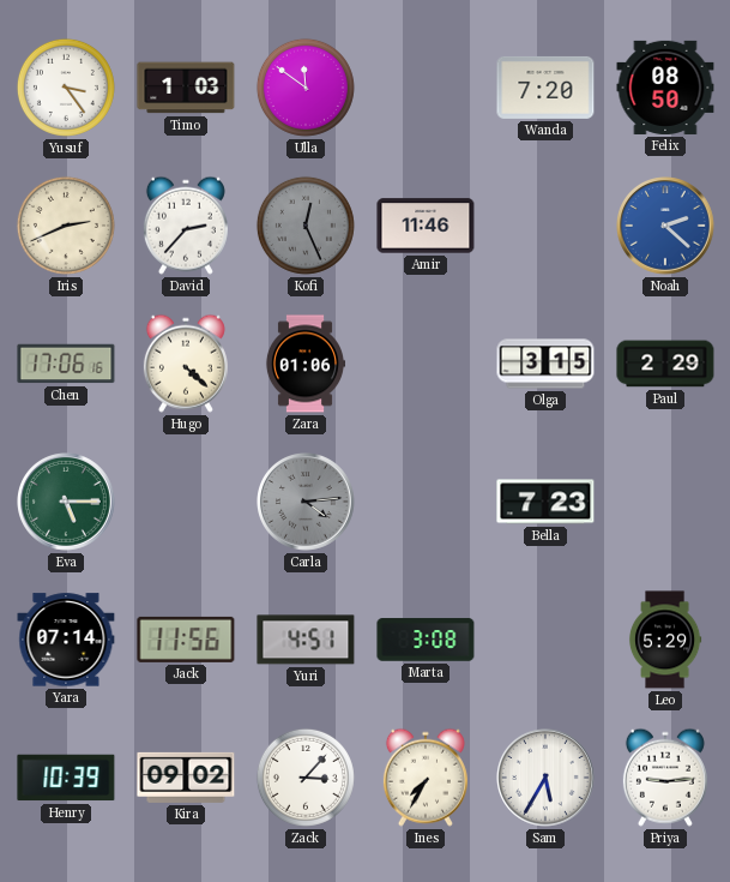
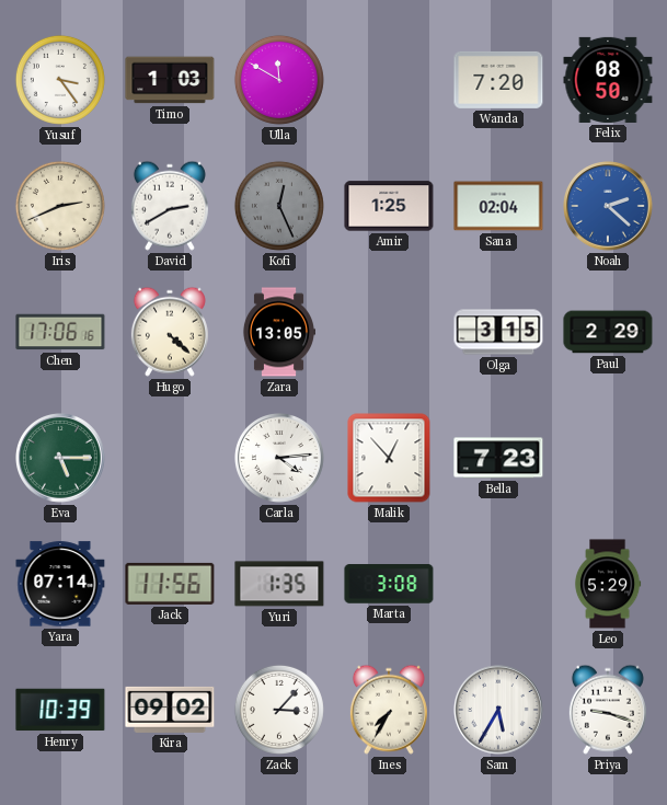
Ulla: 11:51 -> 11:50
David: 2:37 -> 2:40
Amir: 11:46 -> 1:25
Sana: none -> 02:04
Zara: 01:06 -> 13:05
Carla dial: grey -> white
Malik: none -> 12:53
Yuri: 4:51 -> 1:35
Priya: 9:14 -> 9:18
